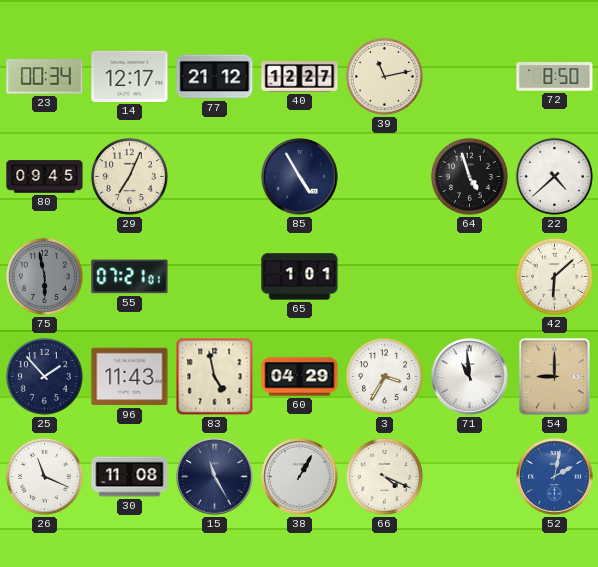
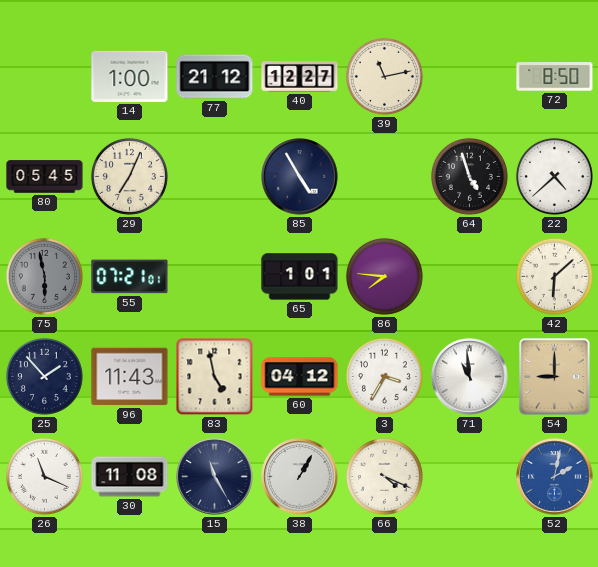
23: 00:34 -> none
14: 12:17 -> 1:00
80: 09:45 -> 05:45
86: none -> 7:46
60: 04:29 -> 04:12
